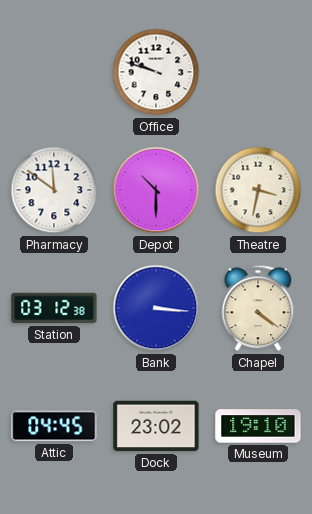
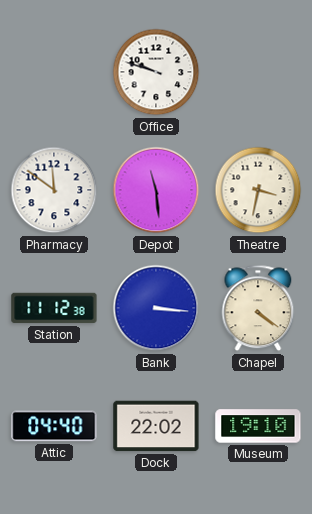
Depot: 10:30 -> 11:29
Station: 03:12 -> 11:12
Attic: 04:45 -> 04:40
Dock: 23:02 -> 22:02
